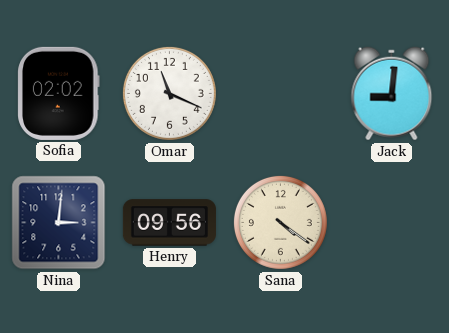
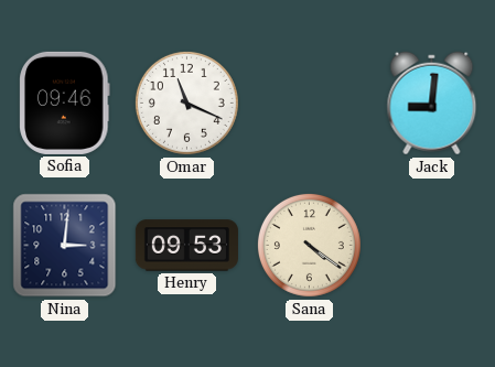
Sofia: 02:02 -> 09:46
Henry: 09:56 -> 09:53
